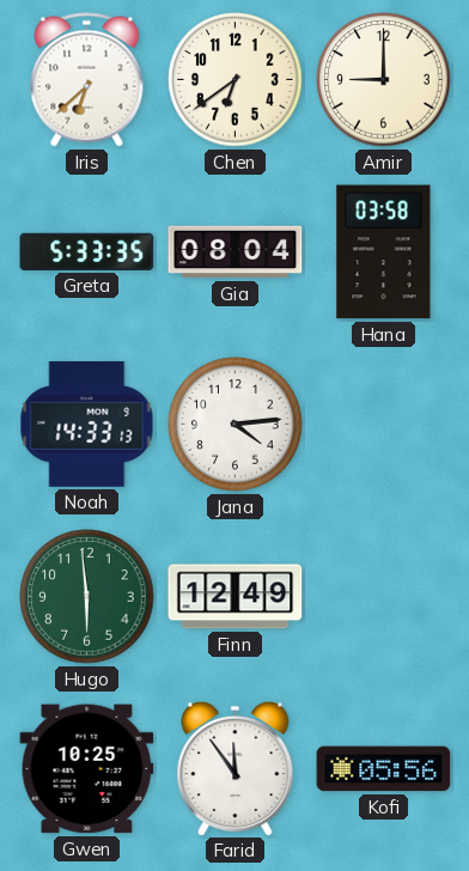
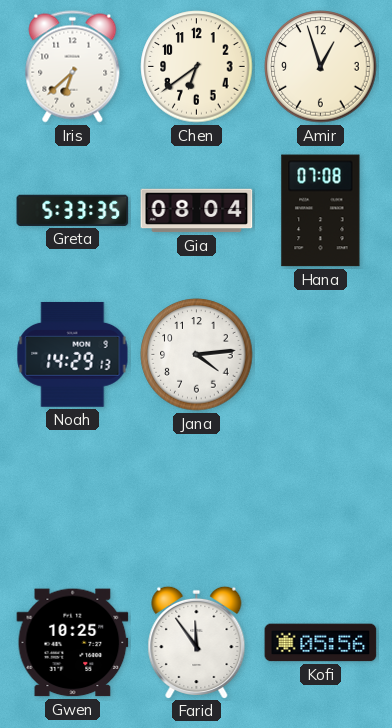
Amir: 9:00 -> 12:57
Hana: 03:58 -> 07:08
Noah: 14:33 -> 14:29
Hugo: 5:59 -> none
Finn: 12:49 -> none
